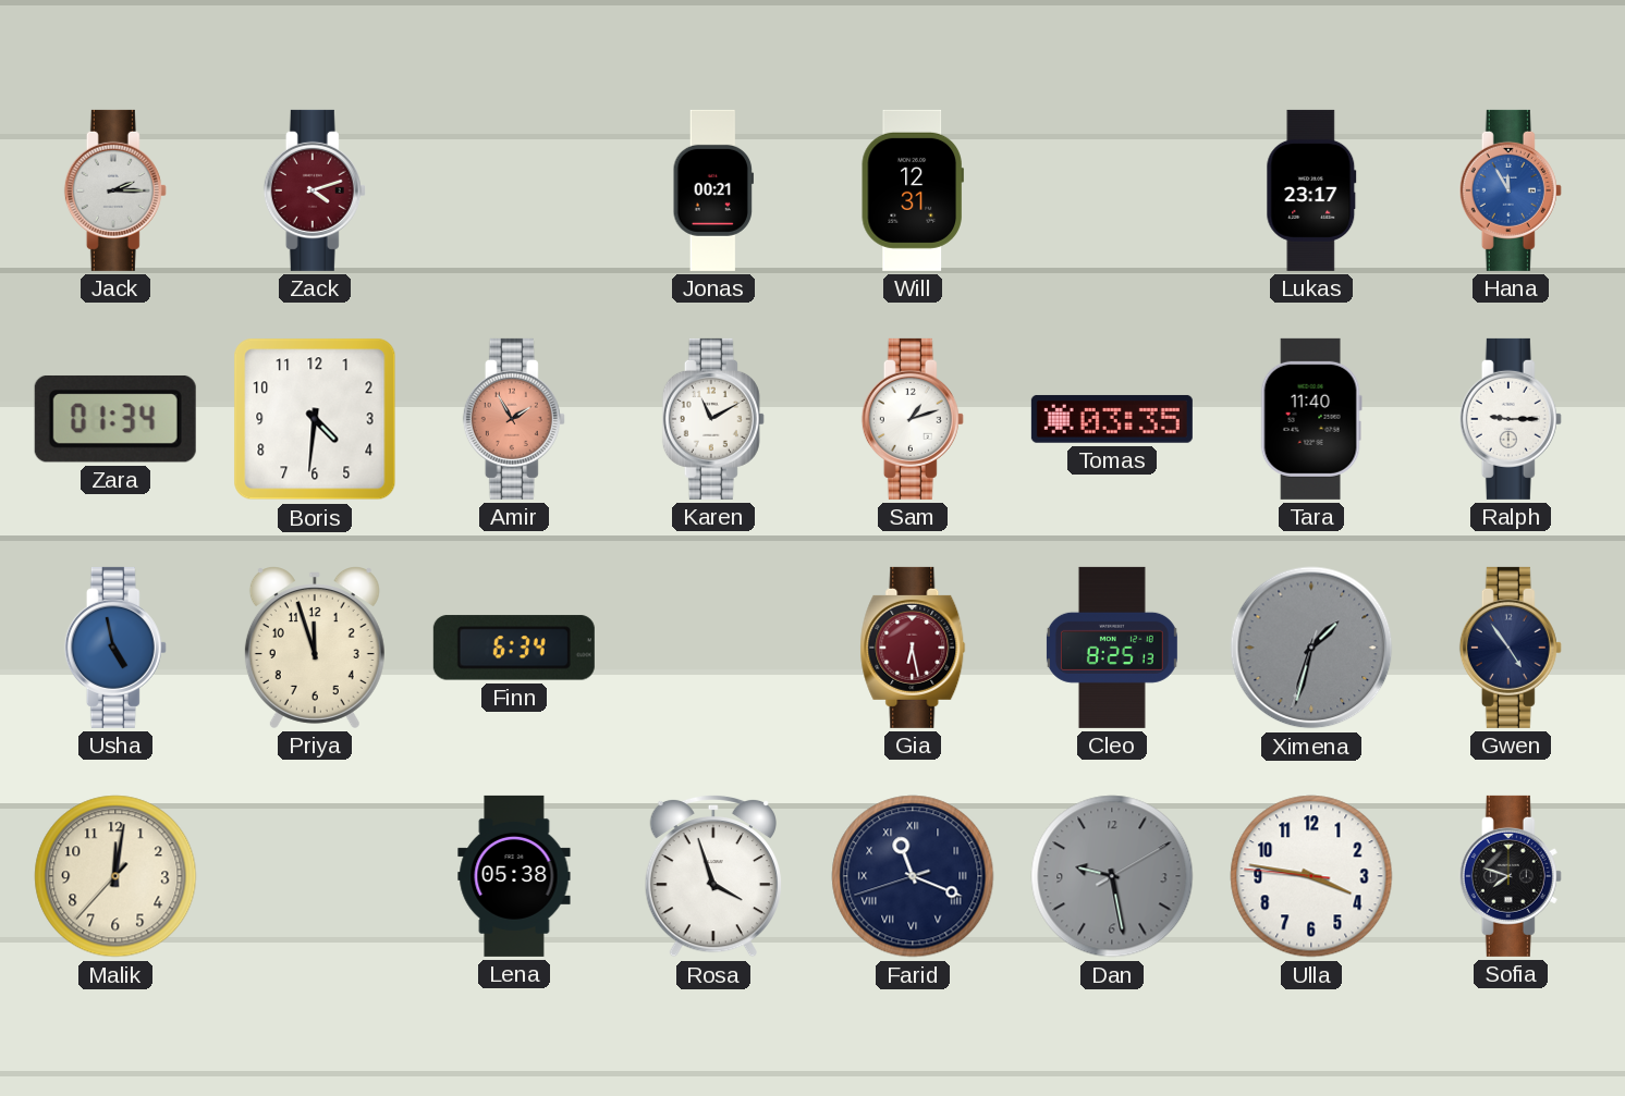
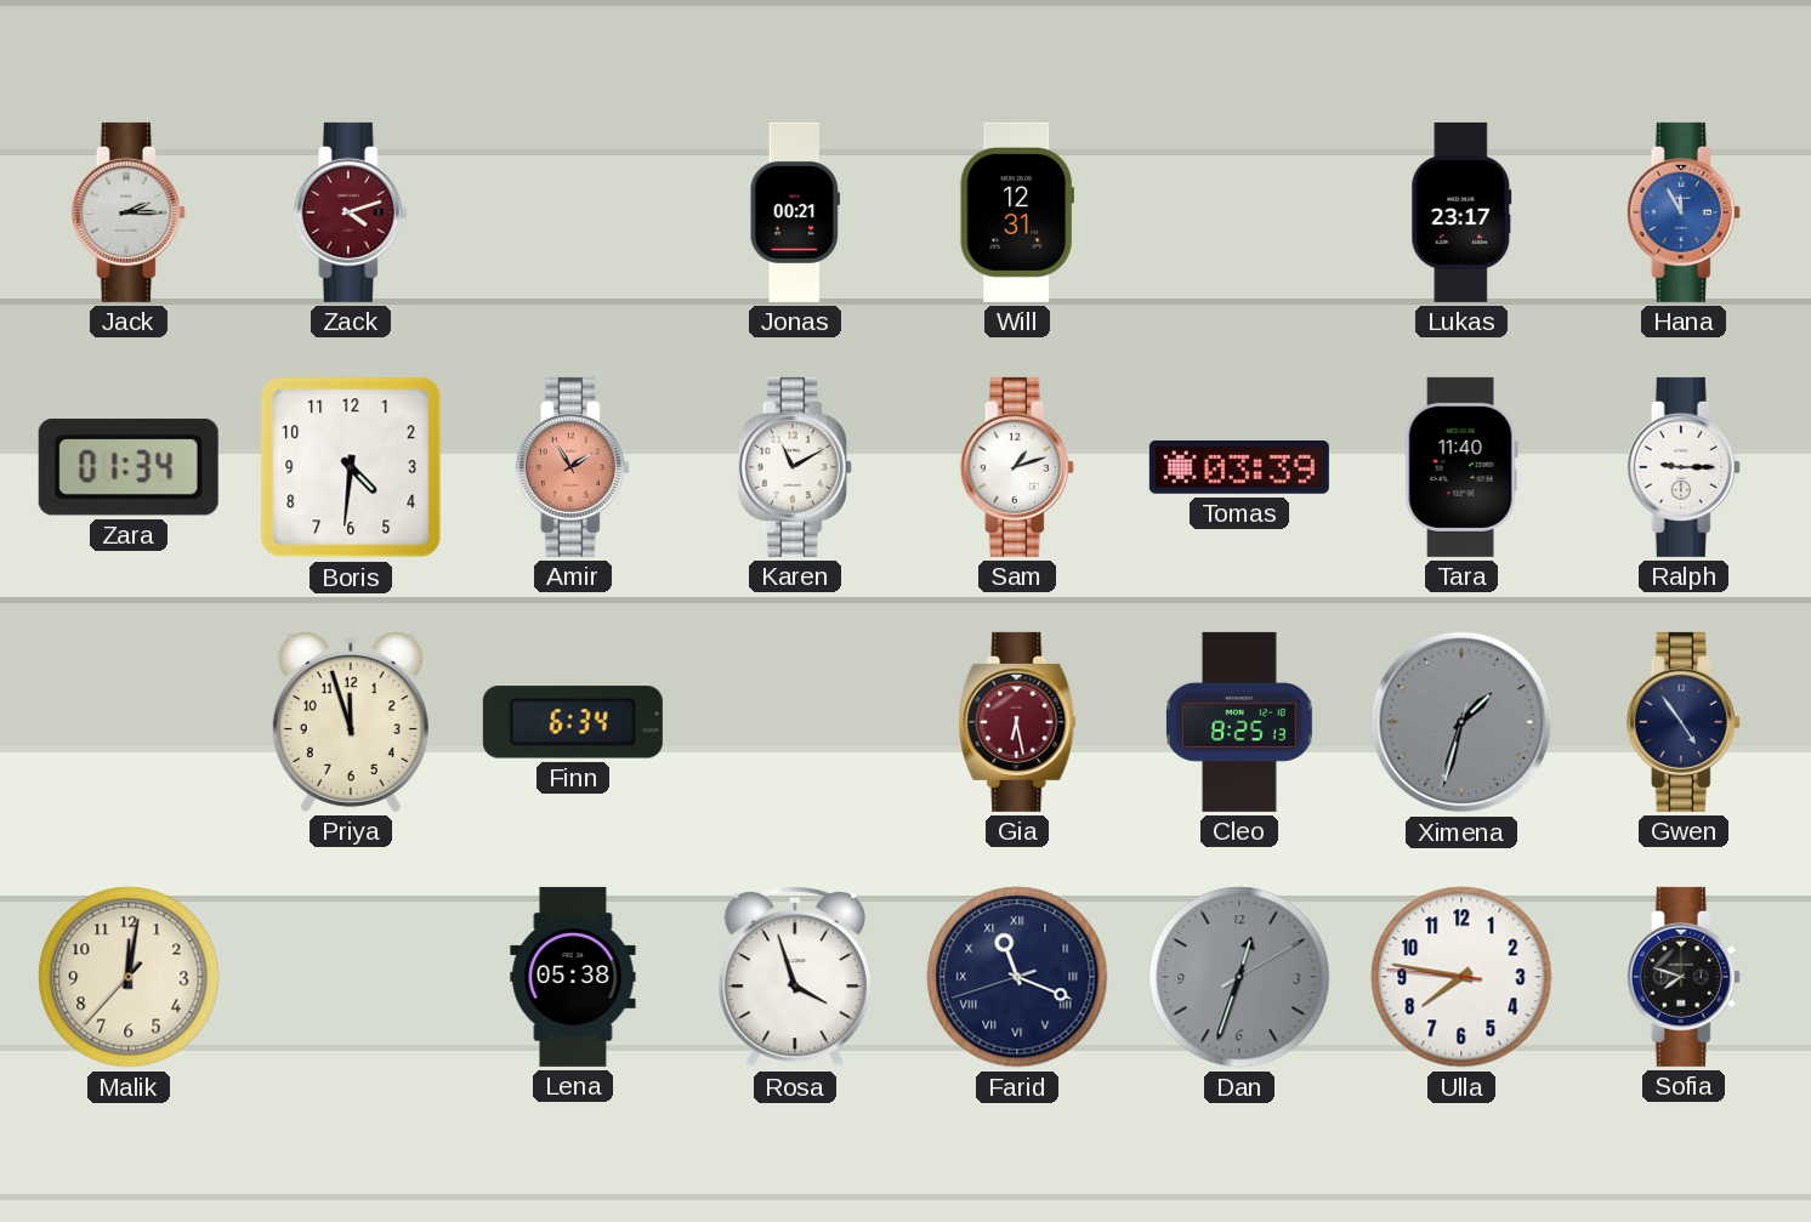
Tomas: 03:35 -> 03:39
Usha: 4:58 -> none
Dan: 9:28 -> 12:33
Ulla: 3:46 -> 7:46
